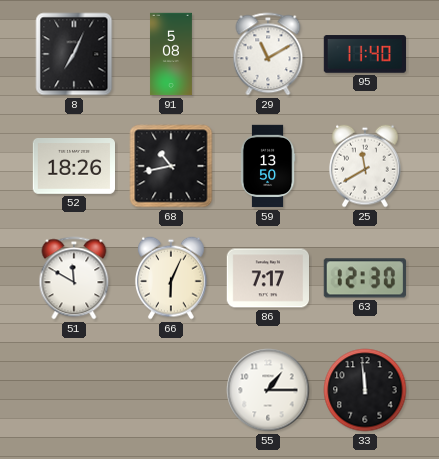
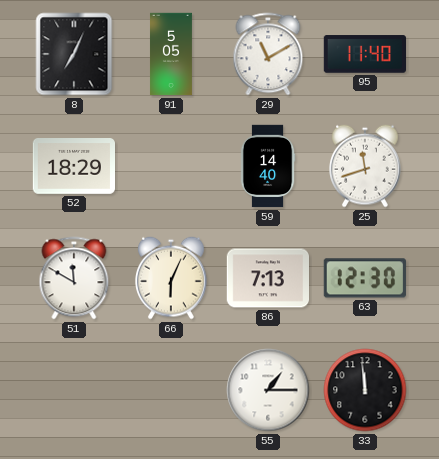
91: 5:08 -> 5:05
52: 18:26 -> 18:29
68: 10:43 -> none
59: 13:50 -> 14:40
25: 11:40 -> 11:42
86: 7:17 -> 7:13
